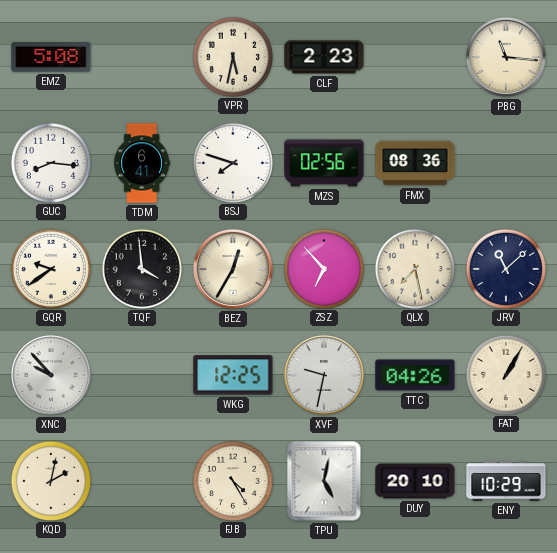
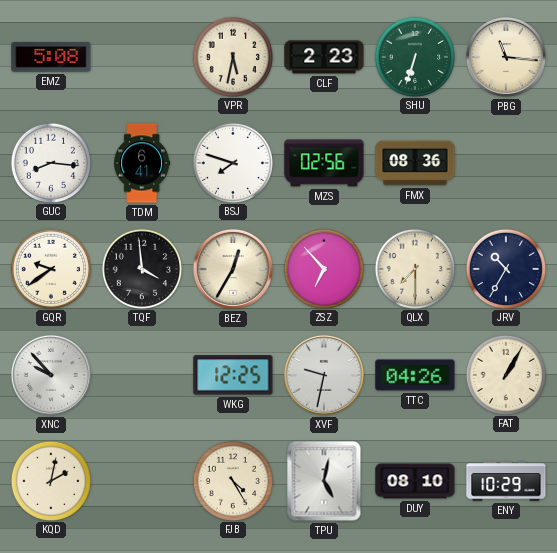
SHU: none -> 6:33
QLX: 7:28 -> 7:30
JRV: 11:08 -> 10:35
DUY: 20:10 -> 08:10
